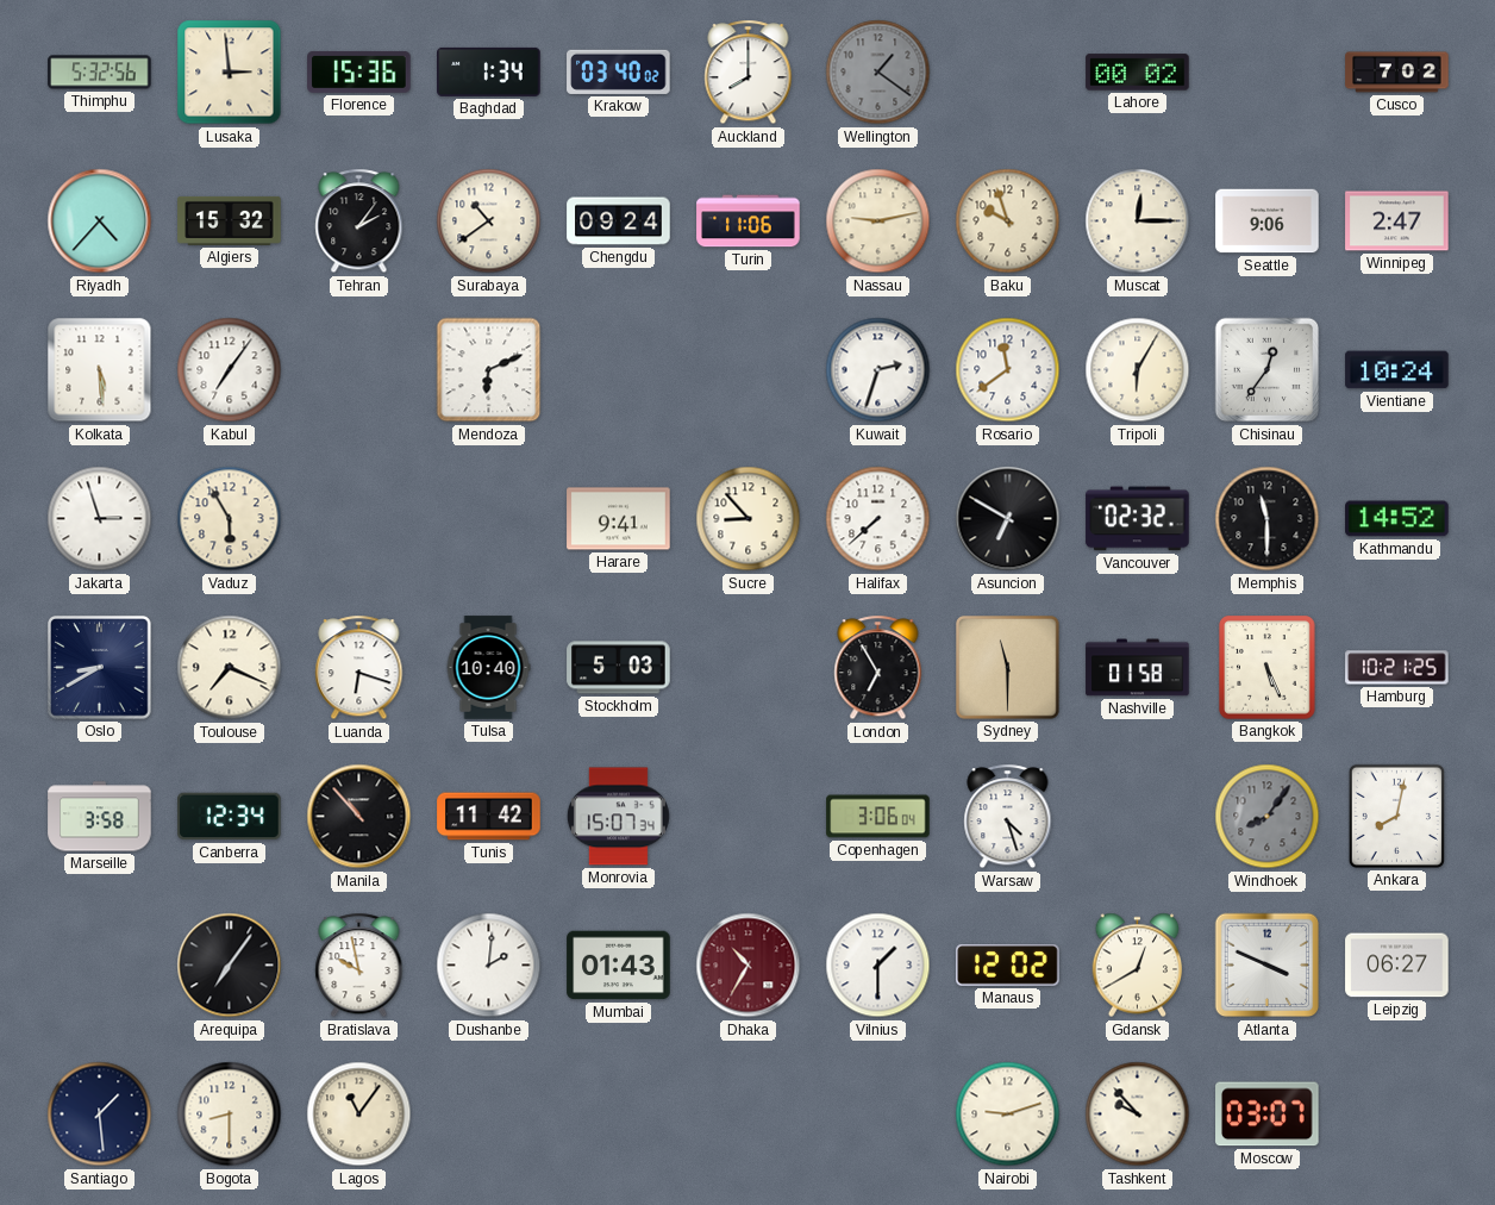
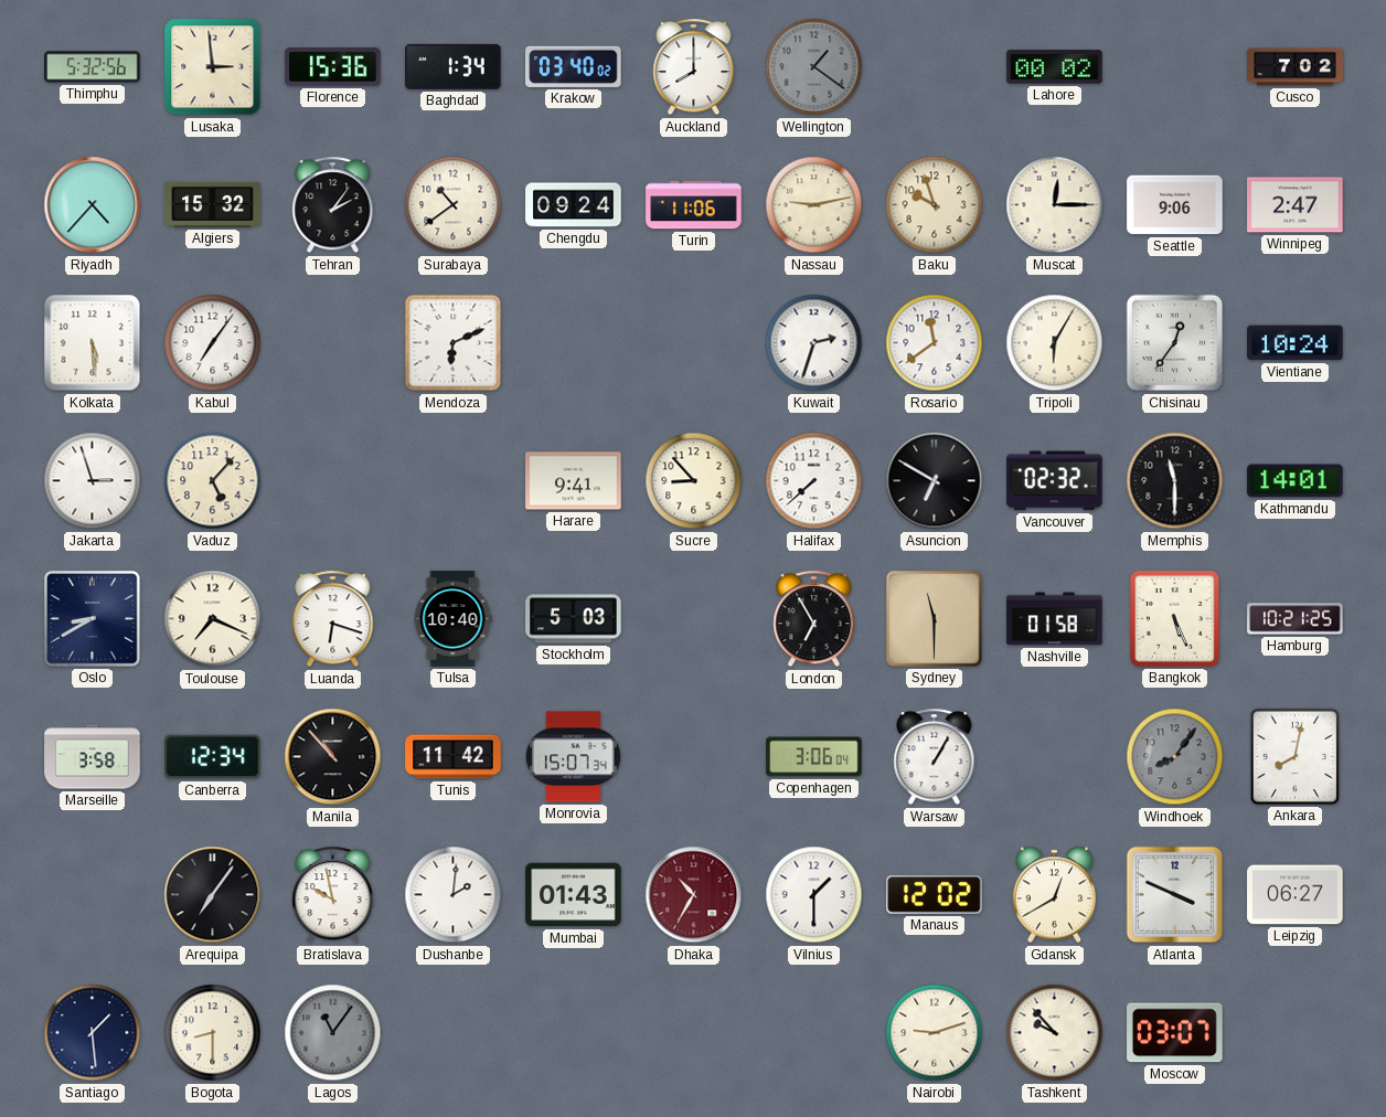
Vaduz: 5:55 -> 5:07
Kathmandu: 14:52 -> 14:01
Warsaw: 4:27 -> 1:05
Lagos dial: cream -> grey
